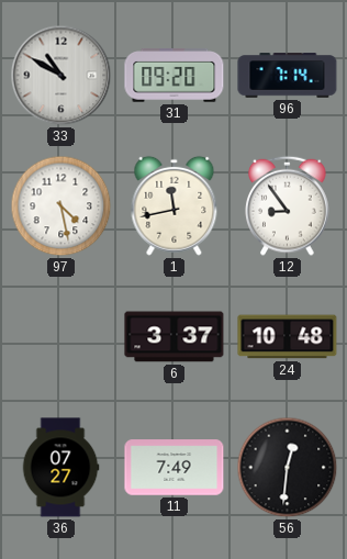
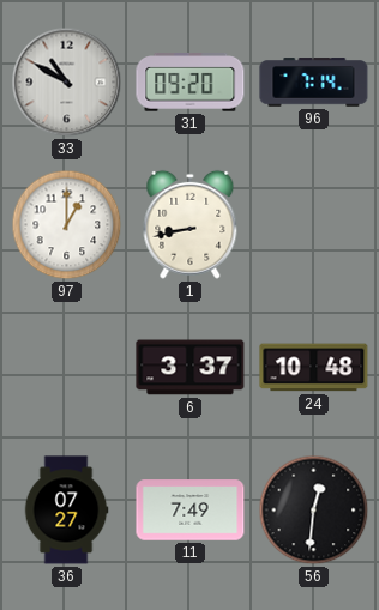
97: 4:28 -> 1:00
1: 11:43 -> 8:43
12: 8:54 -> none
